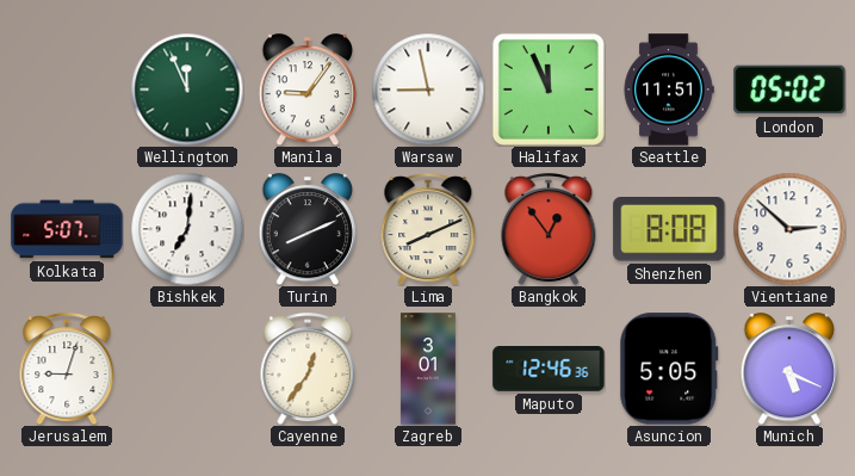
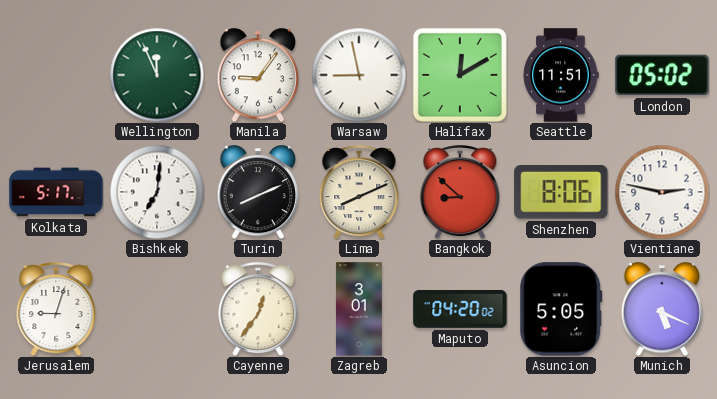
Halifax: 11:56 -> 12:10
Kolkata: 5:07 -> 5:17
Bangkok: 12:54 -> 8:52
Shenzhen: 8:08 -> 8:06
Vientiane: 2:52 -> 2:47
Maputo: 12:46 -> 04:20
